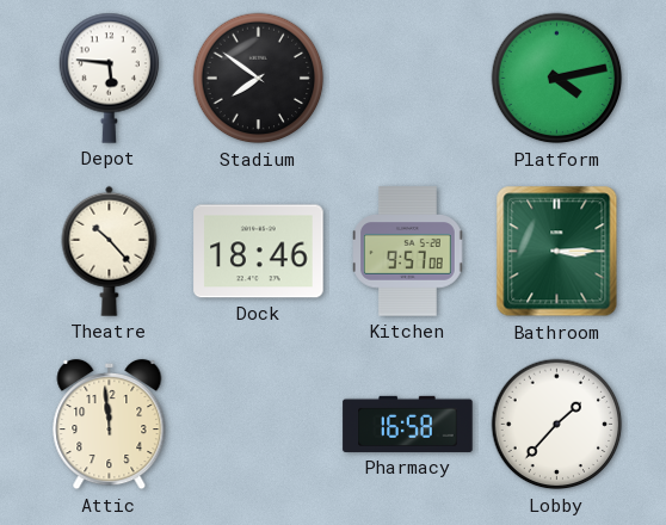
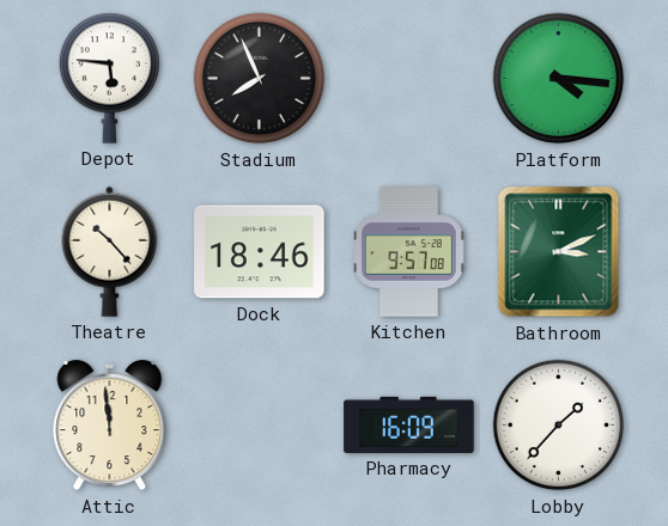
Stadium: 7:51 -> 7:56
Platform: 4:13 -> 4:16
Bathroom: 3:15 -> 3:11
Pharmacy: 16:58 -> 16:09
